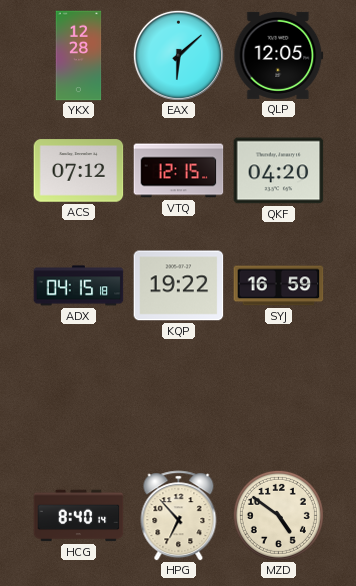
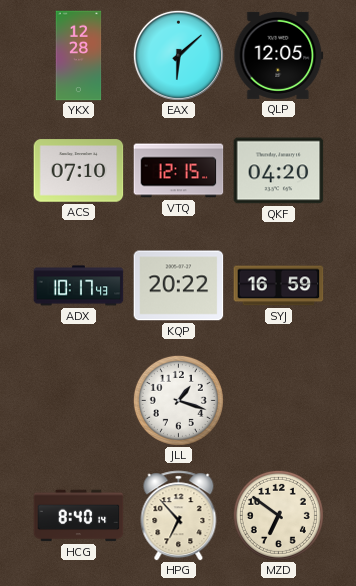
ACS: 07:12 -> 07:10
ADX: 04:15 -> 10:17
KQP: 19:22 -> 20:22
JLL: none -> 1:18
MZD: 4:51 -> 6:51
